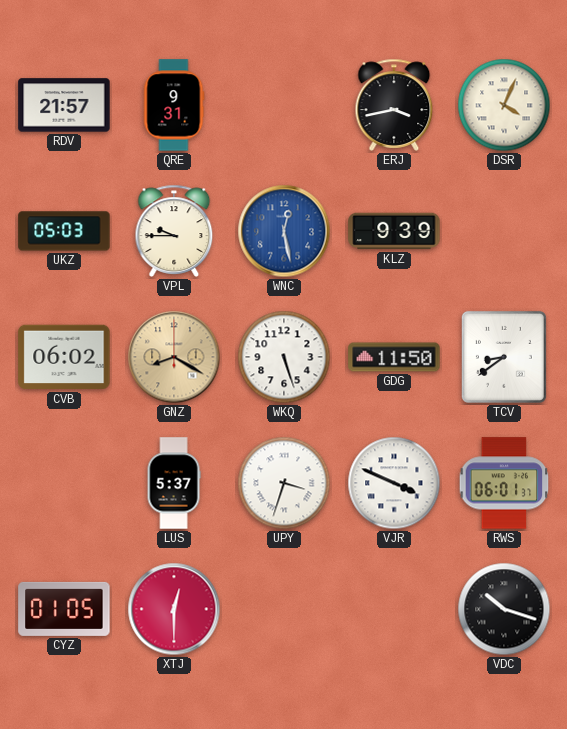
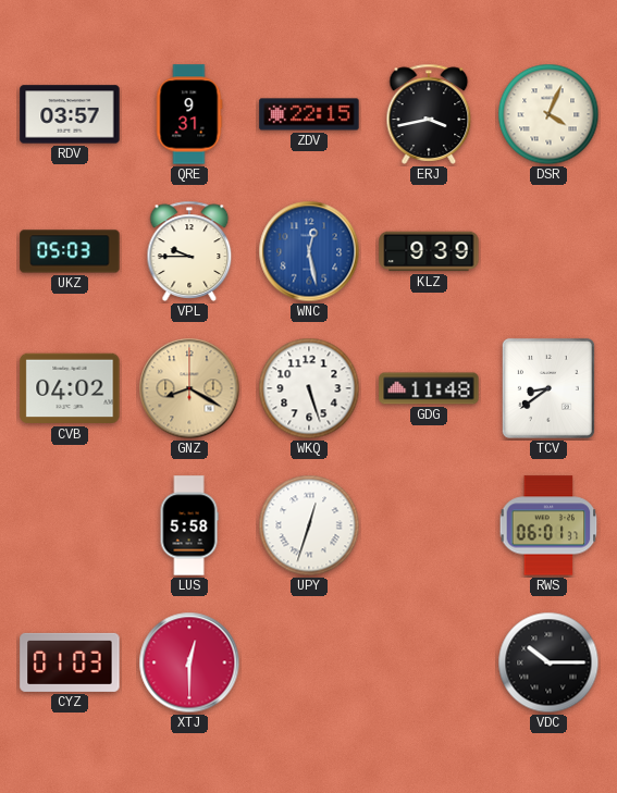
RDV: 21:57 -> 03:57
ZDV: none -> 22:15
CVB: 06:02 -> 04:02
GDG: 11:50 -> 11:48
LUS: 5:37 -> 5:58
UPY: 3:33 -> 12:33
VJR: 3:49 -> none
CYZ: 01:05 -> 01:03
VDC: 10:18 -> 10:15
